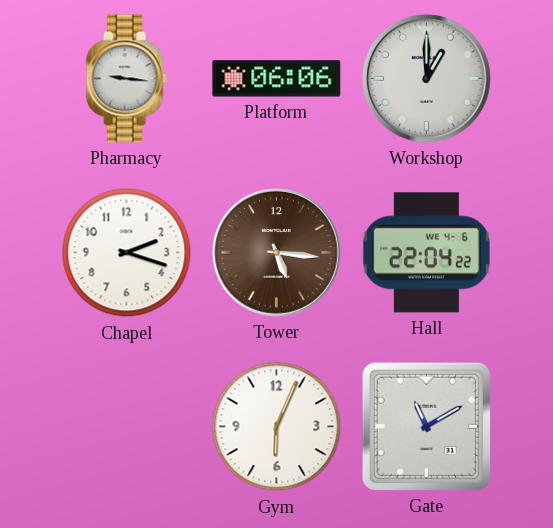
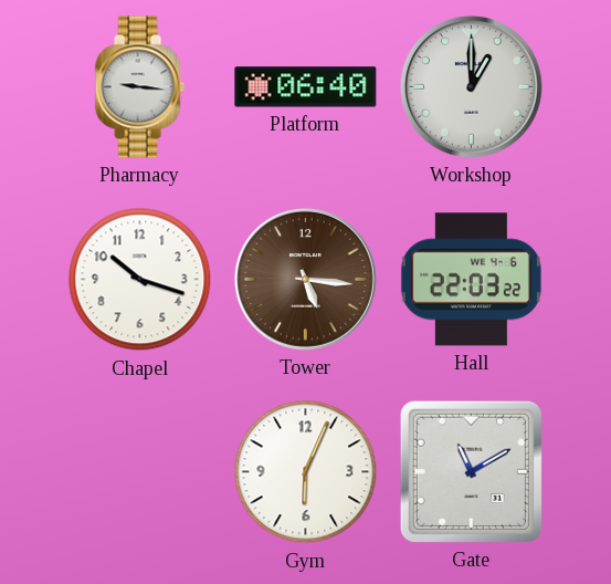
Platform: 06:06 -> 06:40
Chapel: 2:18 -> 10:18
Hall: 22:04 -> 22:03
